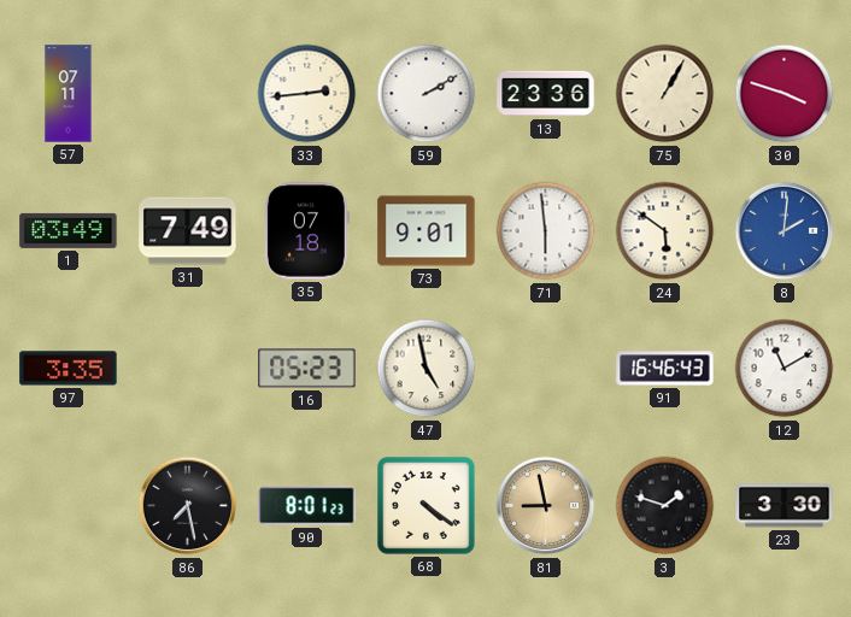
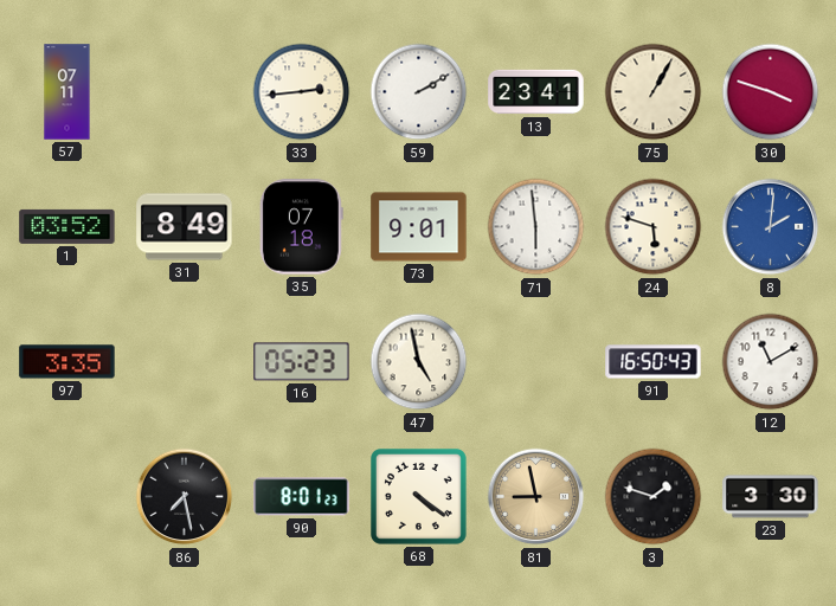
13: 23:36 -> 23:41
1: 03:49 -> 03:52
31: 7:49 -> 8:49
24: 5:51 -> 5:48
91: 16:46 -> 16:50
